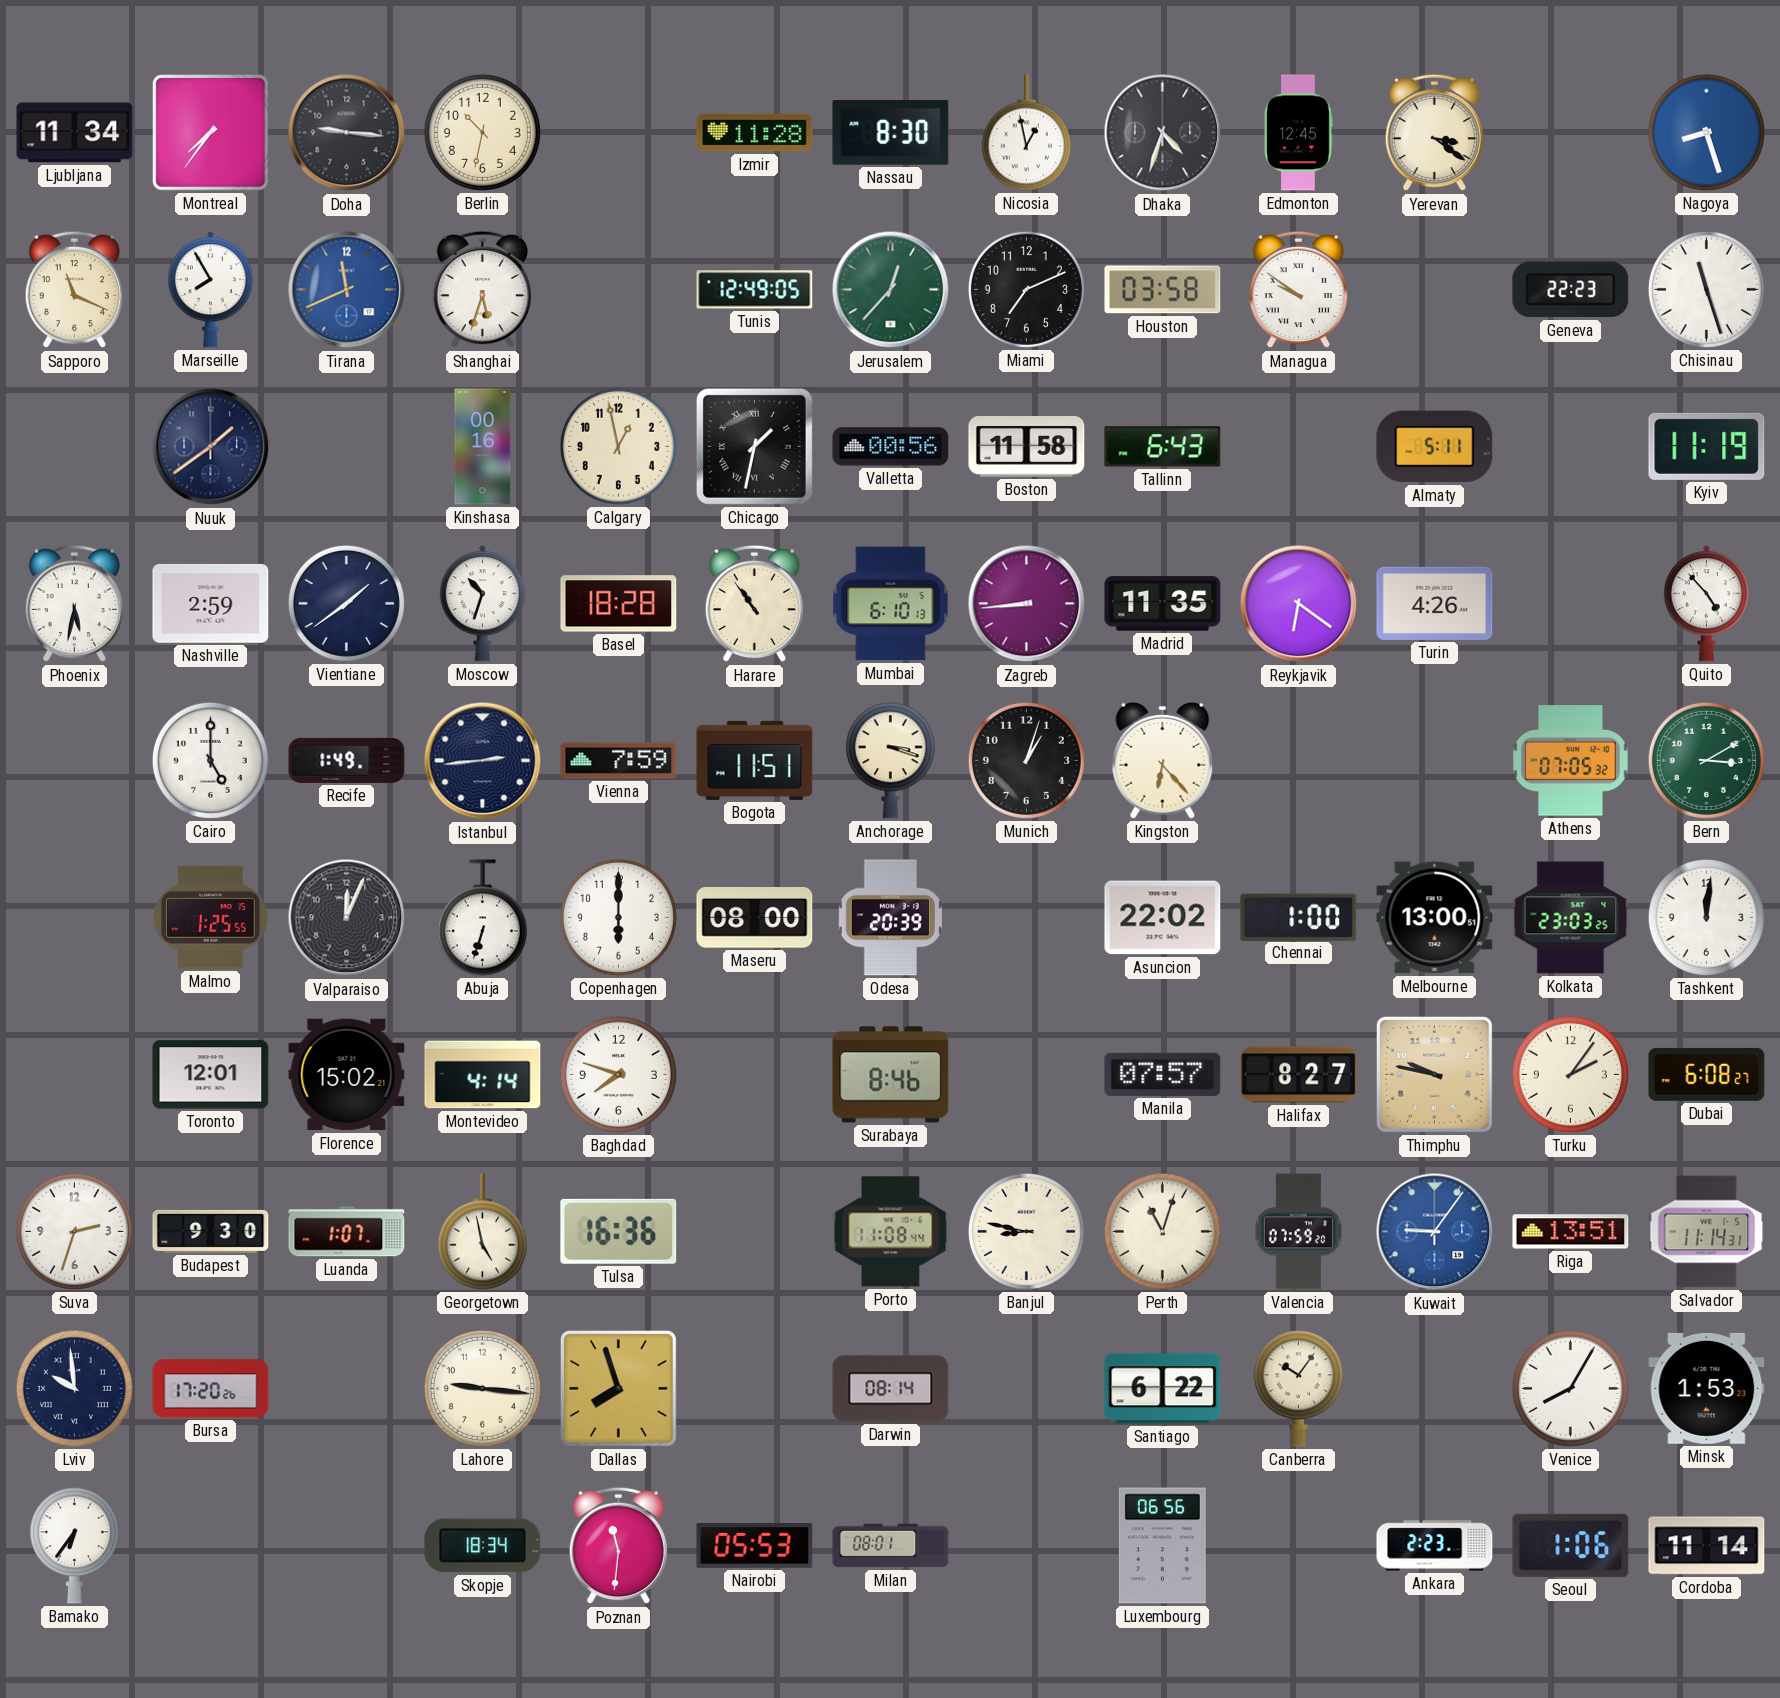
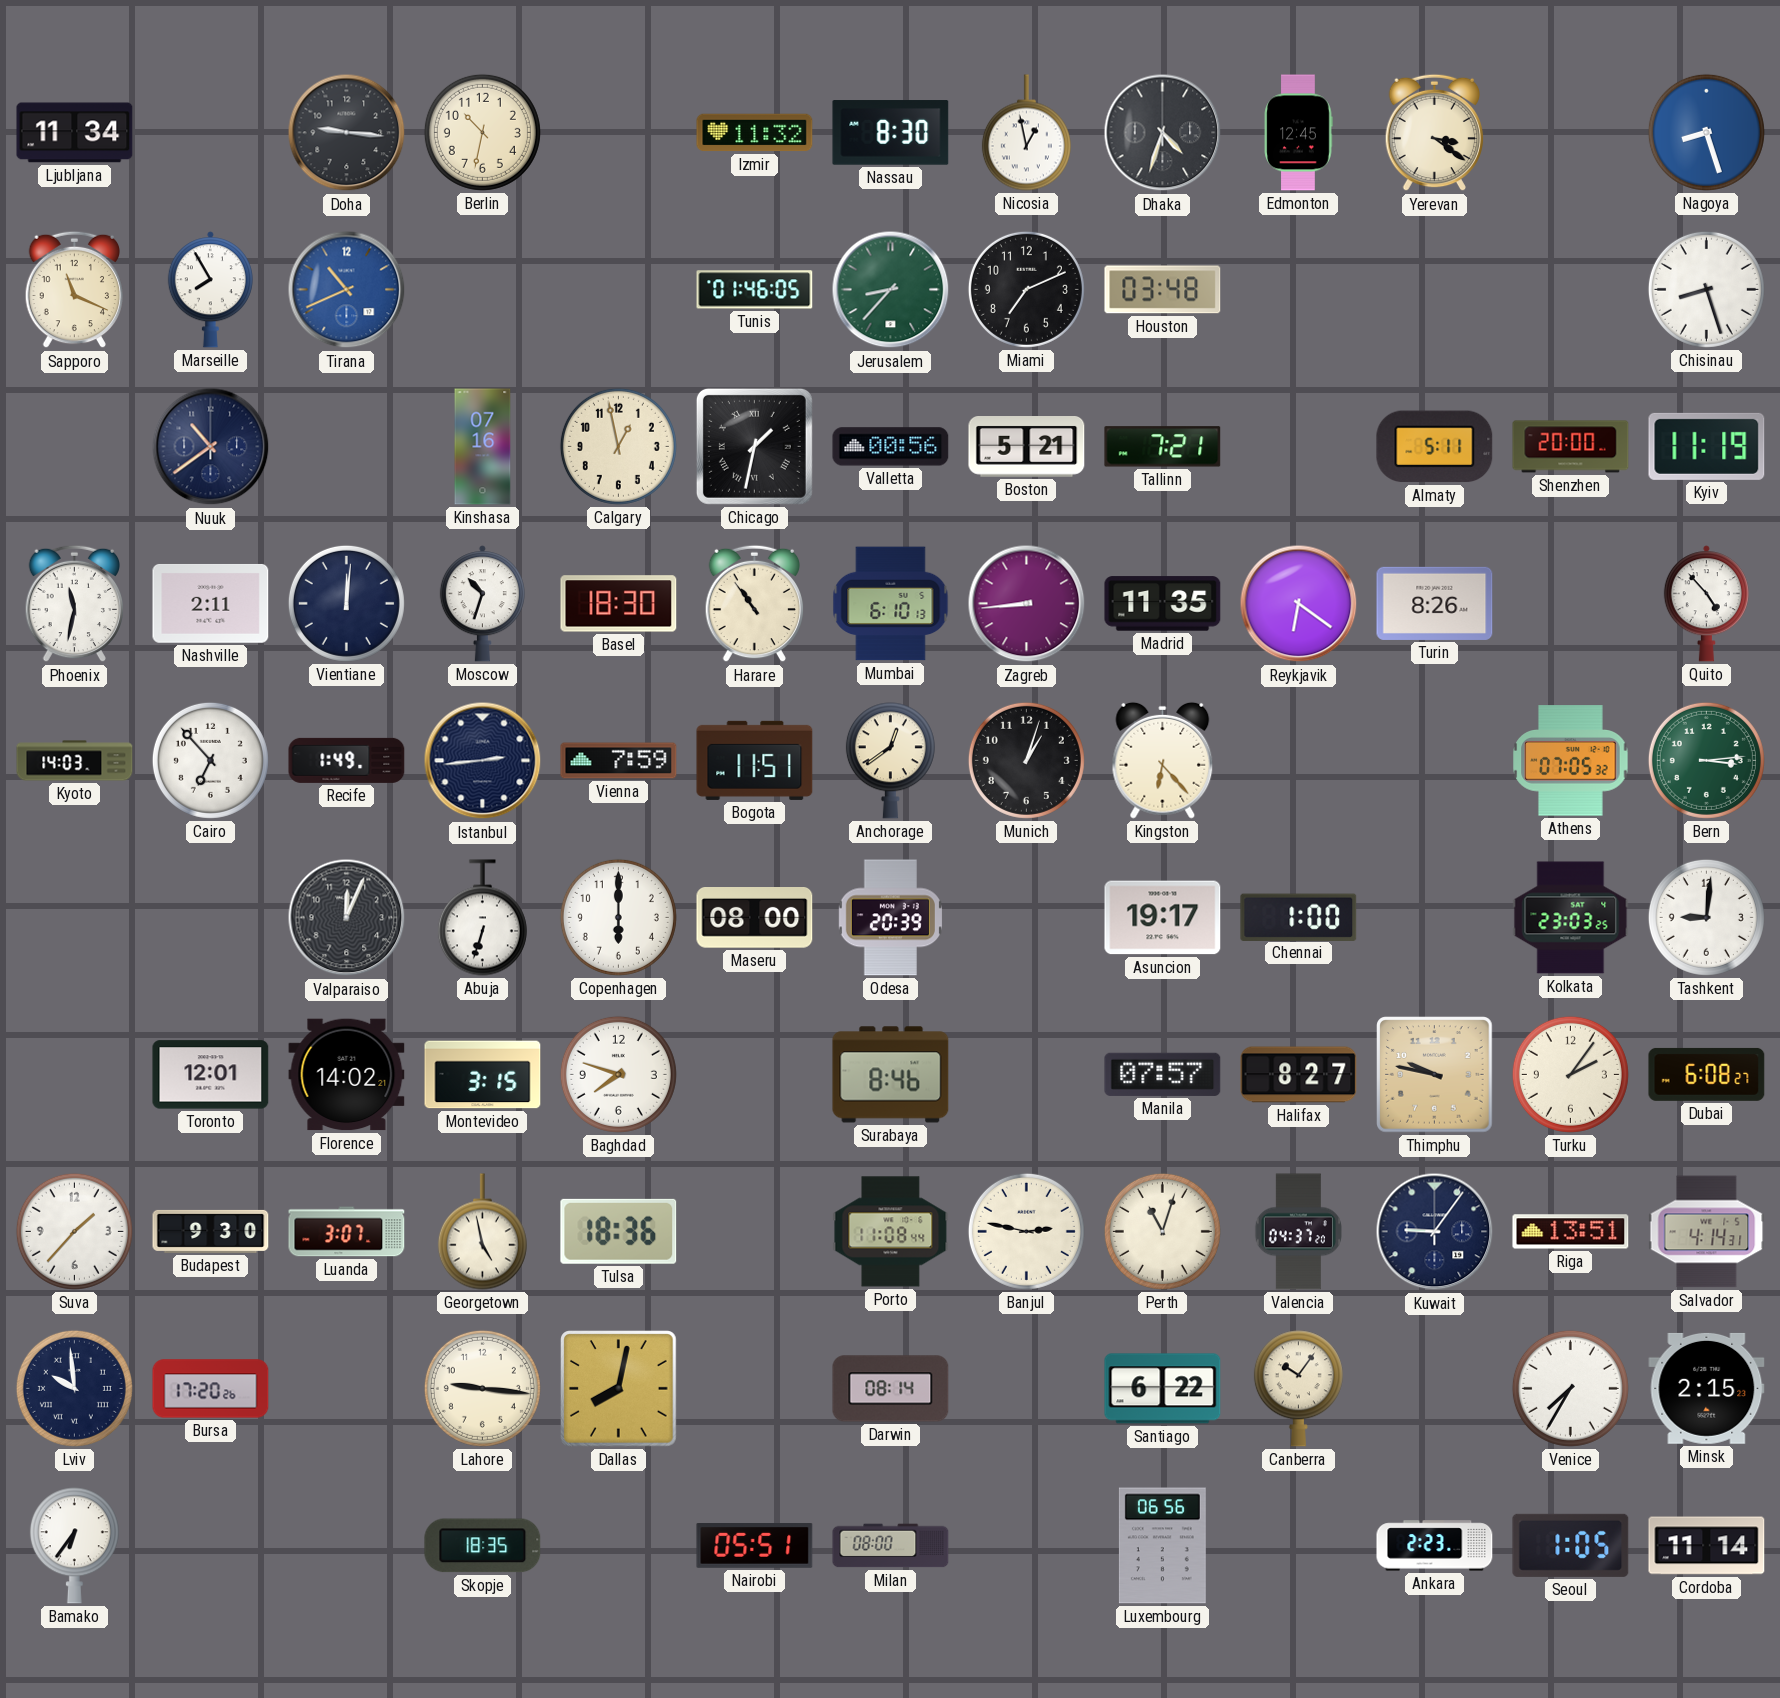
Montreal: 7:36 -> none
Izmir: 11:28 -> 11:32
Tirana: 11:41 -> 10:41
Shanghai: 5:33 -> none
Tunis: 12:49 -> 01:46
Jerusalem: 12:37 -> 8:37
Houston: 03:58 -> 03:48
Managua: 9:51 -> none
Geneva: 22:23 -> none
Chisinau: 11:27 -> 8:27
Nuuk: 1:39 -> 10:39
Kinshasa: 00:16 -> 07:16
Boston: 11:58 -> 5:21
Tallinn: 6:43 -> 7:21
Shenzhen: none -> 20:00
Phoenix: 5:32 -> 11:32
Nashville: 2:59 -> 2:11
Vientiane: 1:39 -> 12:01
Basel: 18:28 -> 18:30
Turin: 4:26 -> 8:26
Kyoto: none -> 14:03
Cairo: 5:00 -> 6:53
Anchorage: 3:18 -> 12:39
Bern: 3:10 -> 3:14
Malmo: 1:25 -> none
Asuncion: 22:02 -> 19:17
Melbourne: 13:00 -> none
Tashkent: 12:01 -> 9:01
Florence: 15:02 -> 14:02
Montevideo: 4:14 -> 3:15
Suva: 2:33 -> 1:37
Luanda: 1:07 -> 3:07
Tulsa: 16:36 -> 18:36
Banjul: 8:47 -> 2:47
Valencia: 07:59 -> 04:37
Kuwait dial: blue -> navy
Salvador: 11:14 -> 4:14
Dallas: 7:57 -> 8:02
Venice: 8:05 -> 7:35
Minsk: 1:53 -> 2:15
Skopje: 18:34 -> 18:35
Poznan: 11:31 -> none
Nairobi: 05:53 -> 05:51
Milan: 08:01 -> 08:00
Seoul: 1:06 -> 1:05
